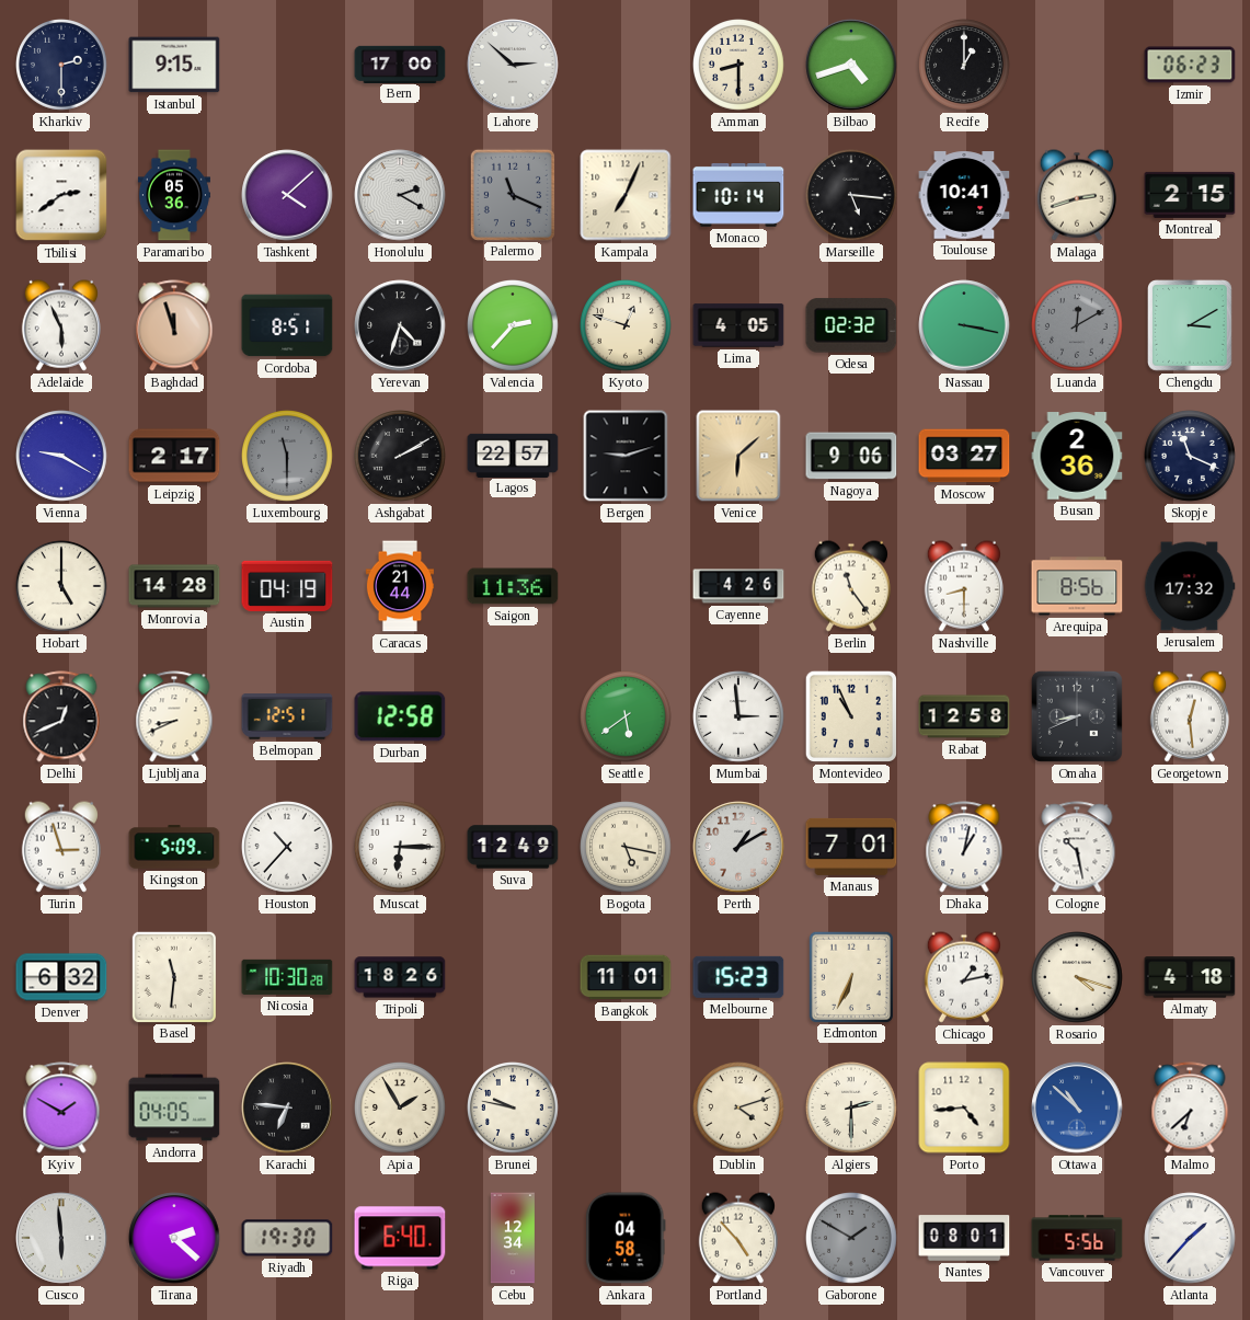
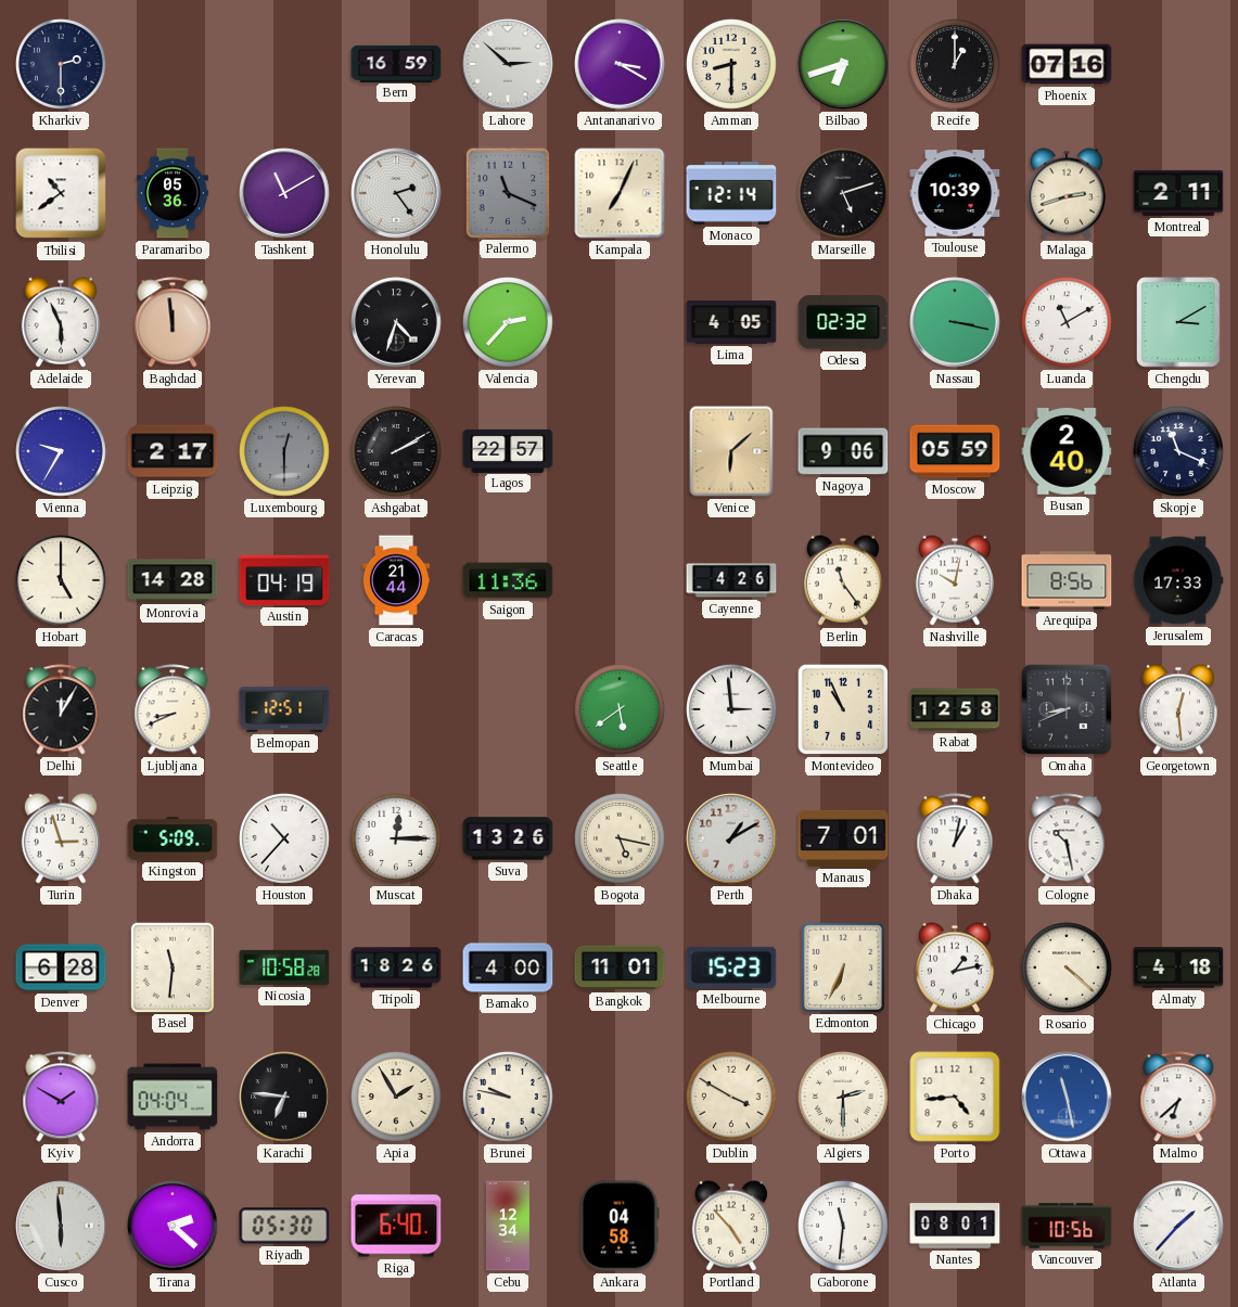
Istanbul: 9:15 -> none
Bern: 17:00 -> 16:59
Antananarivo: none -> 3:20
Bilbao: 4:42 -> 6:42
Phoenix: none -> 07:16
Izmir: 06:23 -> none
Tbilisi: 2:39 -> 10:39
Tashkent: 4:08 -> 11:10
Honolulu: 2:20 -> 2:24
Monaco: 10:14 -> 12:14
Marseille: 5:16 -> 5:12
Toulouse: 10:41 -> 10:39
Montreal: 2:15 -> 2:11
Baghdad: 11:57 -> 11:59
Cordoba: 8:51 -> none
Kyoto: 12:48 -> none
Luanda: 12:10 -> 11:10
Luanda dial: grey -> white
Vienna: 9:20 -> 9:35
Luxembourg: 11:30 -> 12:30
Bergen: 9:12 -> none
Moscow: 03:27 -> 05:59
Busan: 2:36 -> 2:40
Nashville: 8:30 -> 10:02
Jerusalem: 17:32 -> 17:33
Delhi: 12:41 -> 12:05
Durban: 12:58 -> none
Muscat: 6:15 -> 12:15
Suva: 12:49 -> 13:26
Denver: 6:32 -> 6:28
Nicosia: 10:30 -> 10:58
Bamako: none -> 4:00
Rosario: 4:18 -> 4:22
Andorra: 04:05 -> 04:04
Dublin: 4:12 -> 3:50
Ottawa: 10:52 -> 11:28
Riyadh: 19:30 -> 05:30
Gaborone: 1:50 -> 11:31
Gaborone dial: grey -> white
Vancouver: 5:56 -> 10:56
